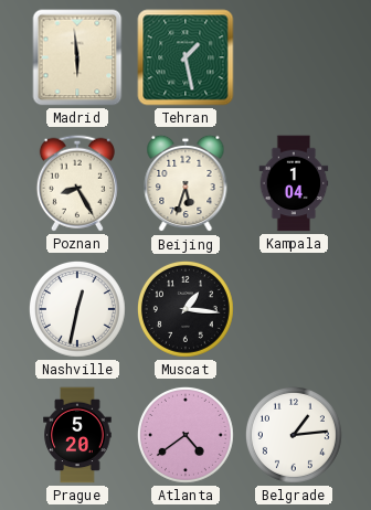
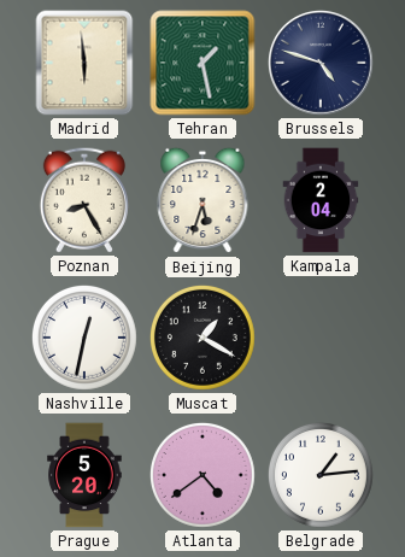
Brussels: none -> 4:48
Kampala: 1:04 -> 2:04
Muscat: 1:16 -> 1:20
